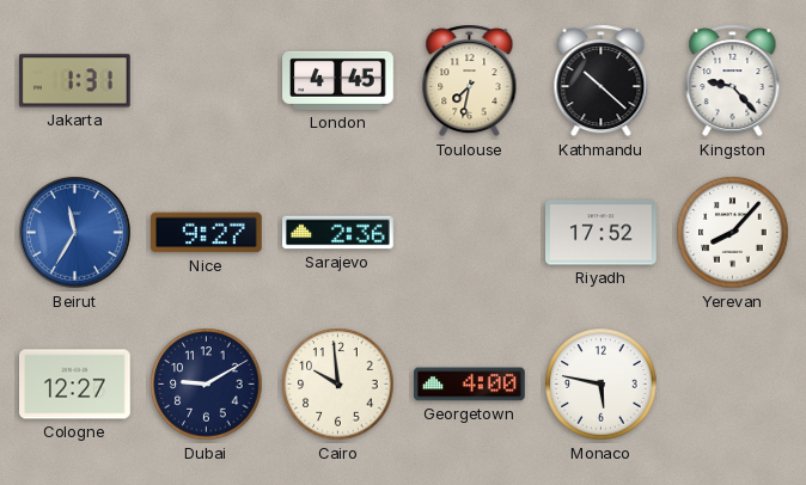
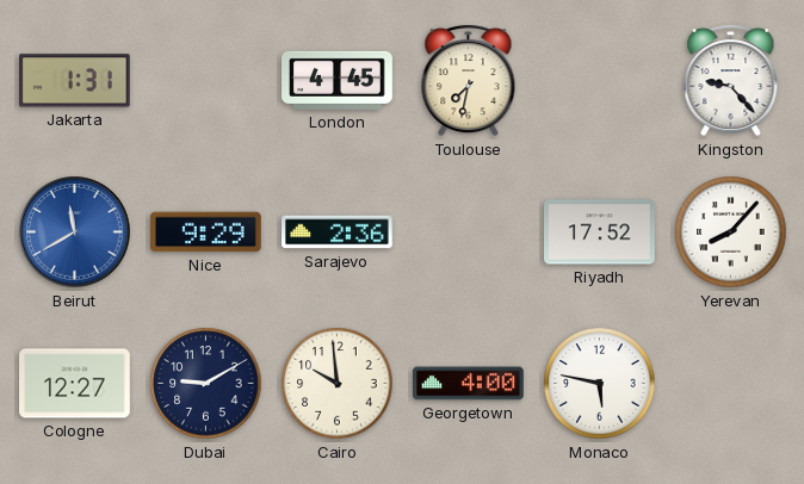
Kathmandu: 10:22 -> none
Beirut: 11:35 -> 11:40
Nice: 9:27 -> 9:29
